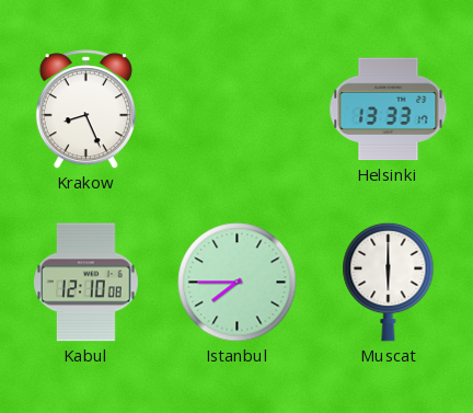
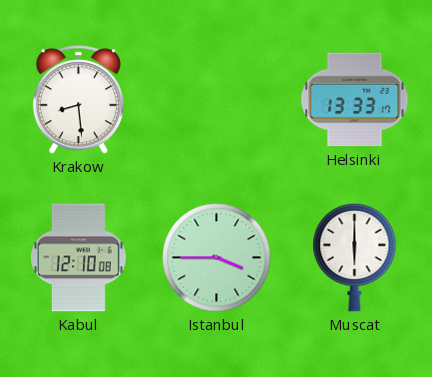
Krakow: 8:26 -> 8:29
Istanbul: 7:45 -> 3:45
